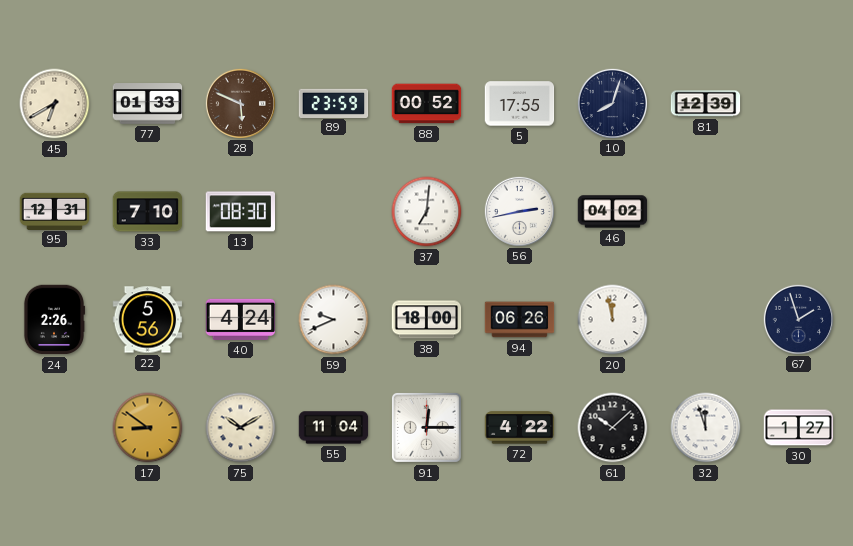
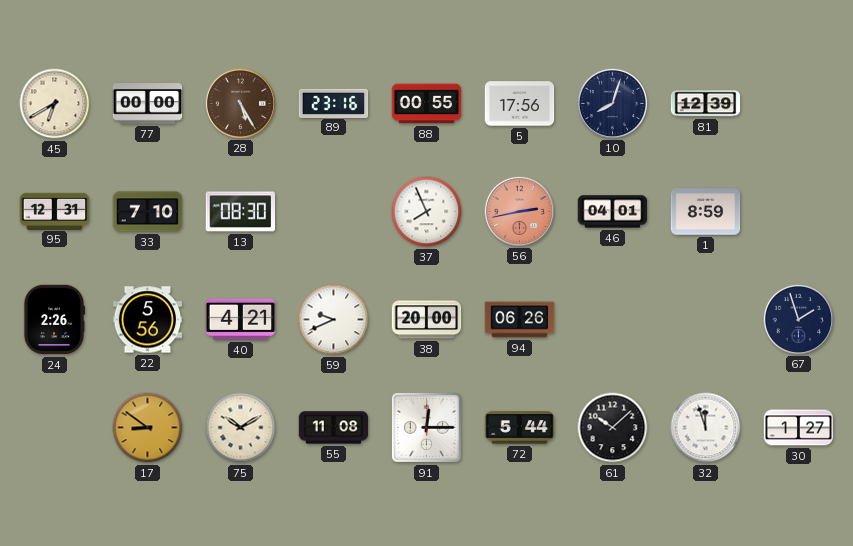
77: 01:33 -> 00:00
28: 5:49 -> 5:25
89: 23:59 -> 23:16
88: 00:52 -> 00:55
5: 17:55 -> 17:56
37: 7:01 -> 7:56
56 dial: white -> salmon
46: 04:02 -> 04:01
1: none -> 8:59
40: 4:24 -> 4:21
38: 18:00 -> 20:00
20: 11:58 -> none
55: 11:04 -> 11:08
72: 4:22 -> 5:44
